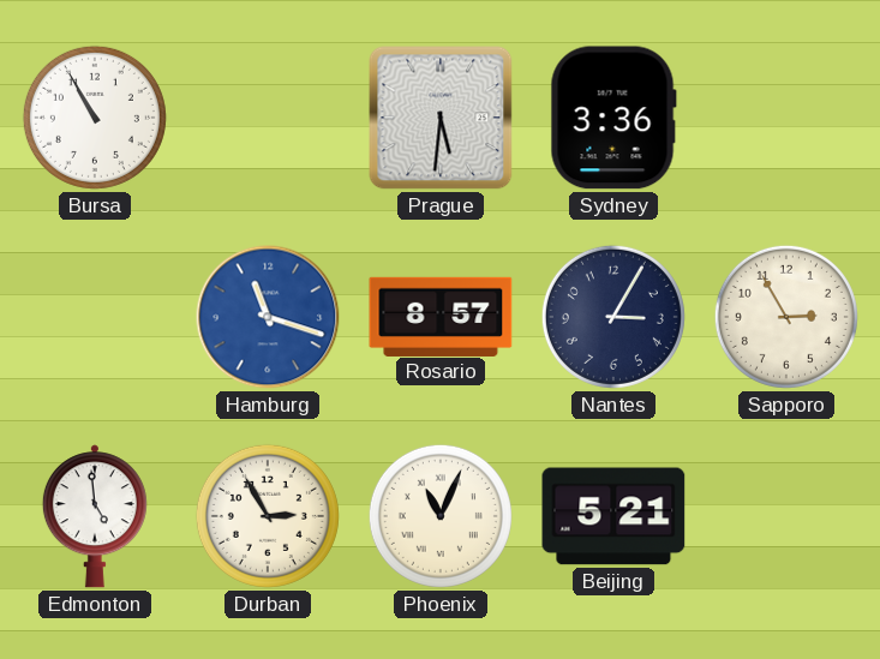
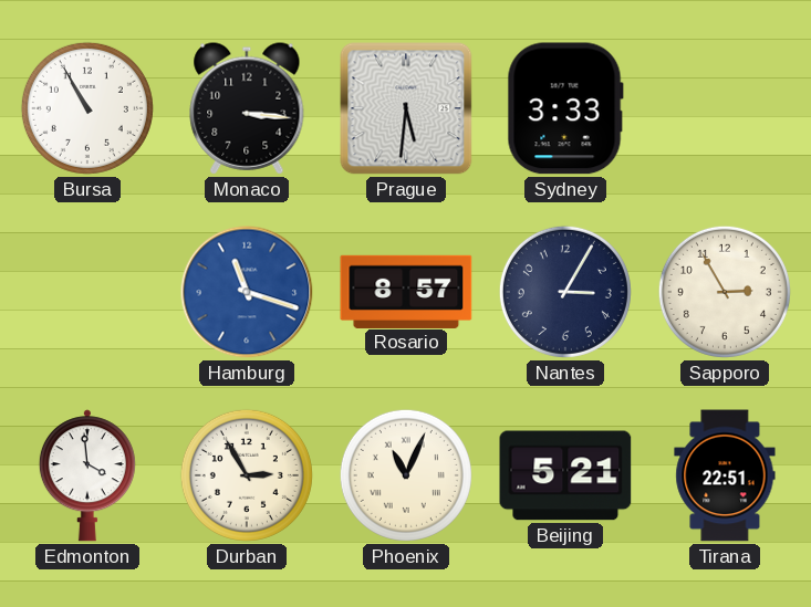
Monaco: none -> 3:16
Sydney: 3:36 -> 3:33
Edmonton: 4:59 -> 3:59
Tirana: none -> 22:51
